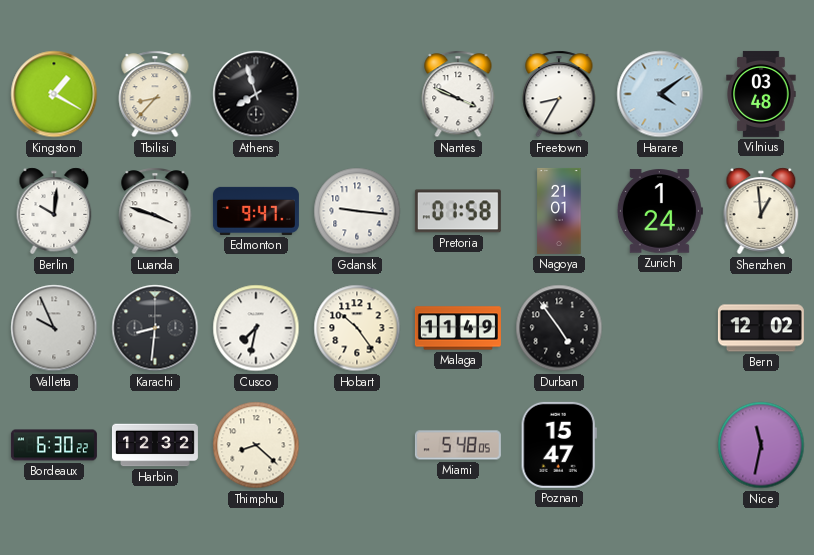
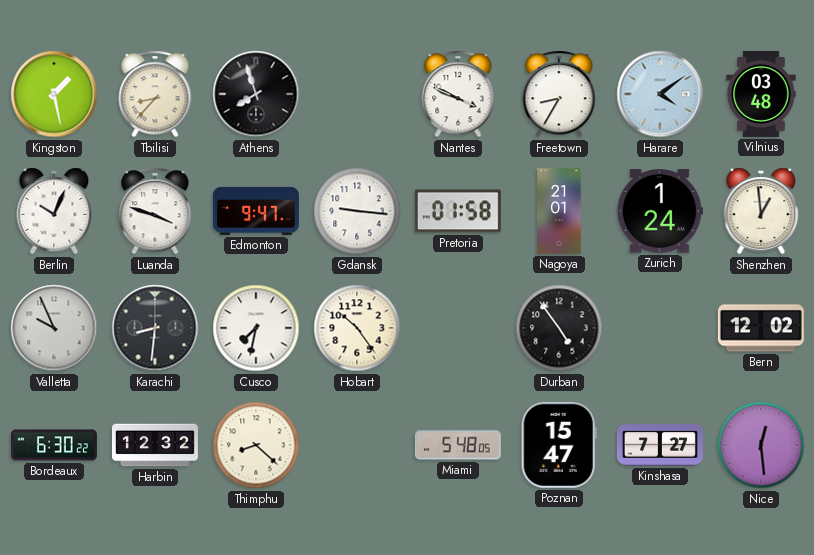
Kingston: 1:20 -> 1:28
Berlin: 10:01 -> 10:04
Malaga: 11:49 -> none
Kinshasa: none -> 7:27
Nice: 11:32 -> 12:29
